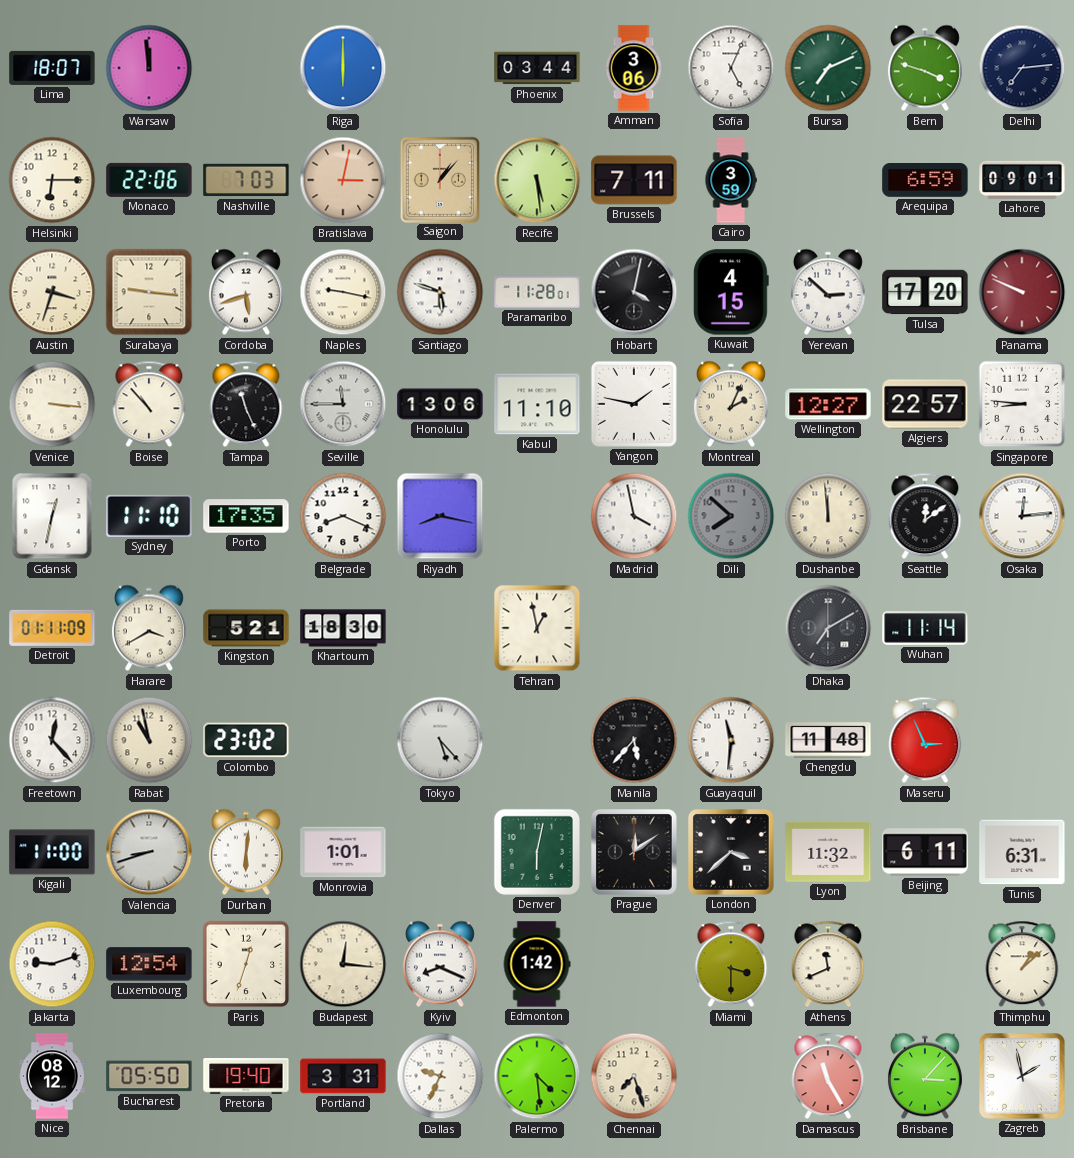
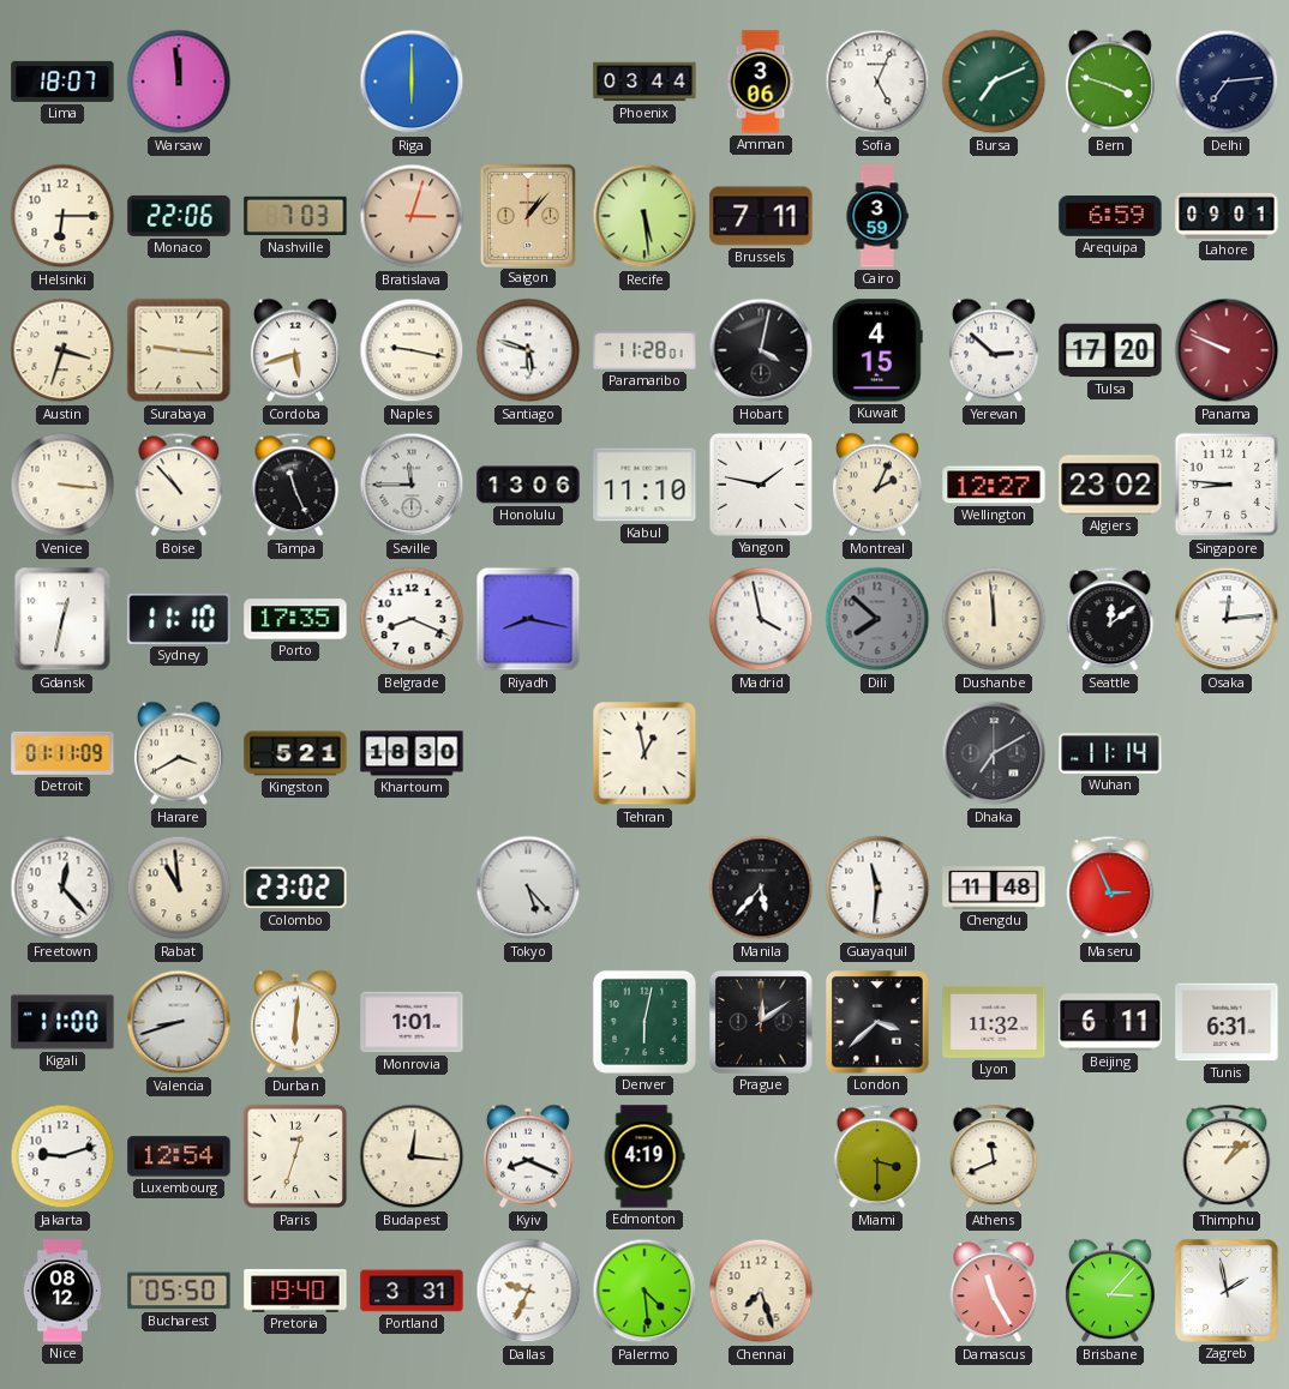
Bratislava: 3:02 -> 3:03
Algiers: 22:57 -> 23:02
Rabat: 10:58 -> 10:59
Edmonton: 1:42 -> 4:19
